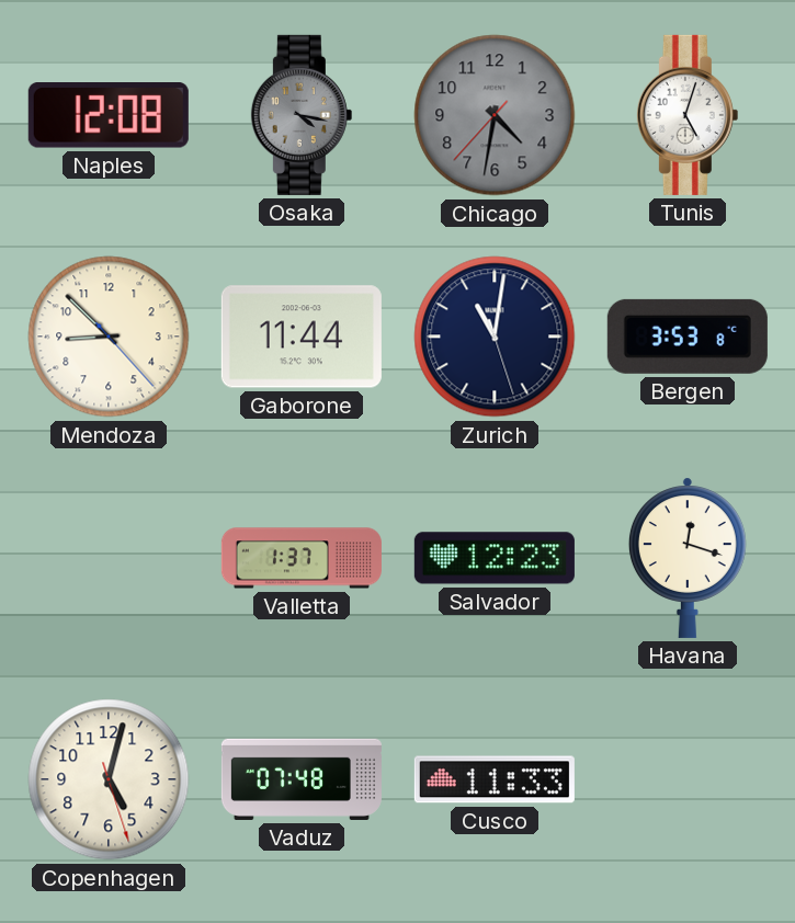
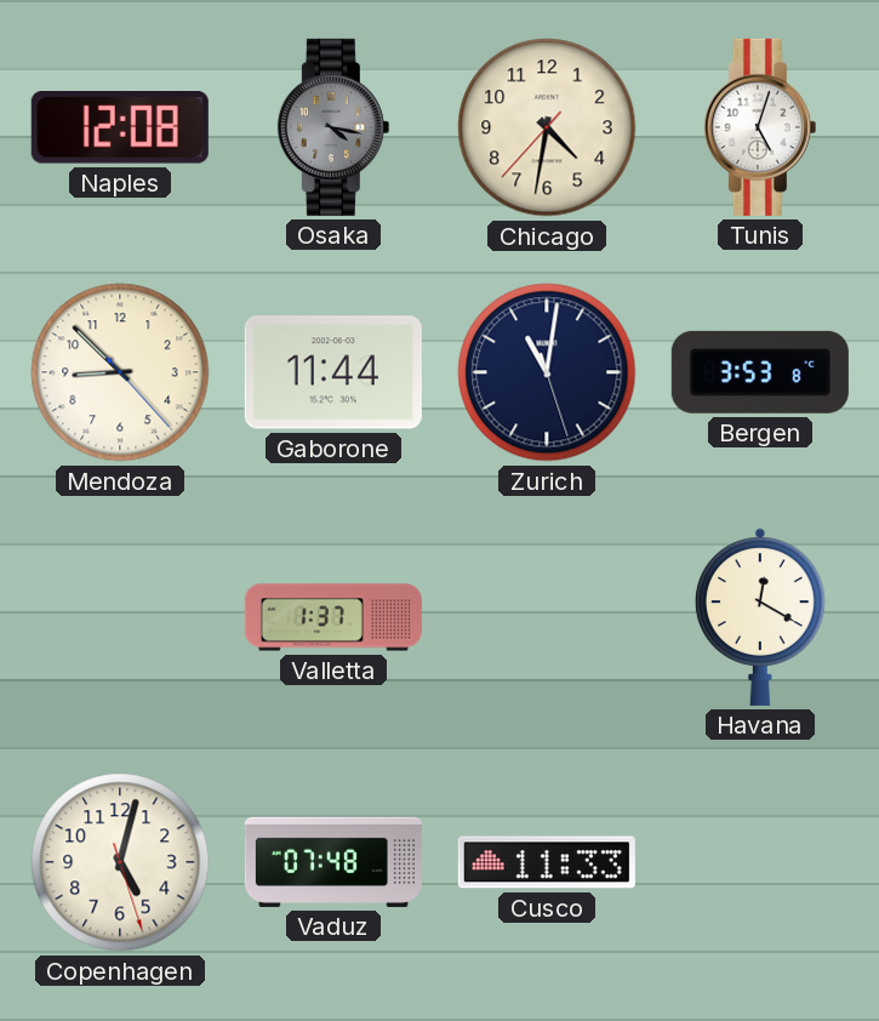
Chicago dial: grey -> cream
Salvador: 12:23 -> none
Havana: 12:18 -> 12:20
